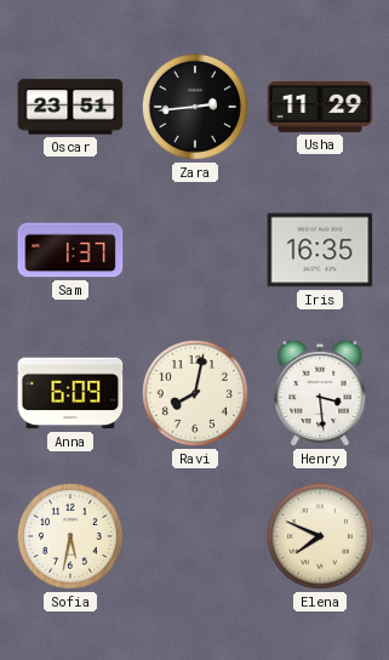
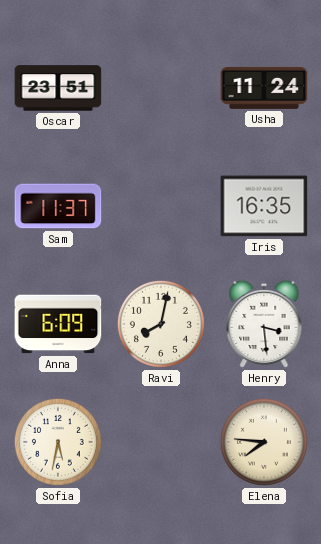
Zara: 2:44 -> none
Usha: 11:29 -> 11:24
Sam: 1:37 -> 11:37
Elena: 7:49 -> 7:46
